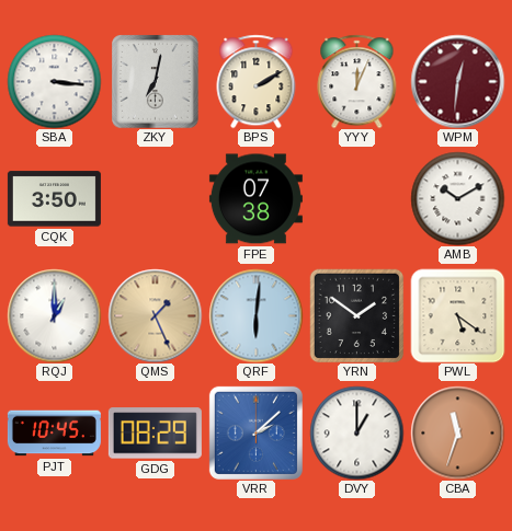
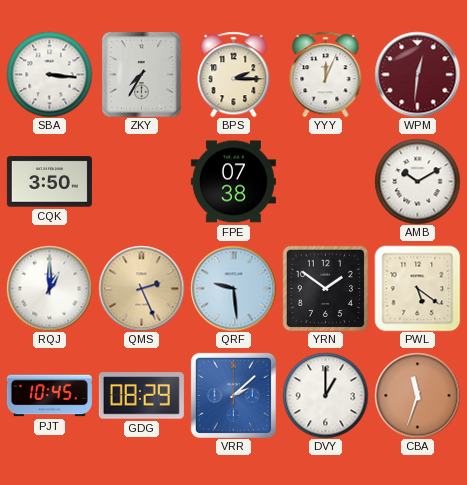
ZKY: 7:02 -> 7:35
BPS: 2:10 -> 2:15
QMS: 1:26 -> 2:26
QRF: 6:01 -> 9:29
